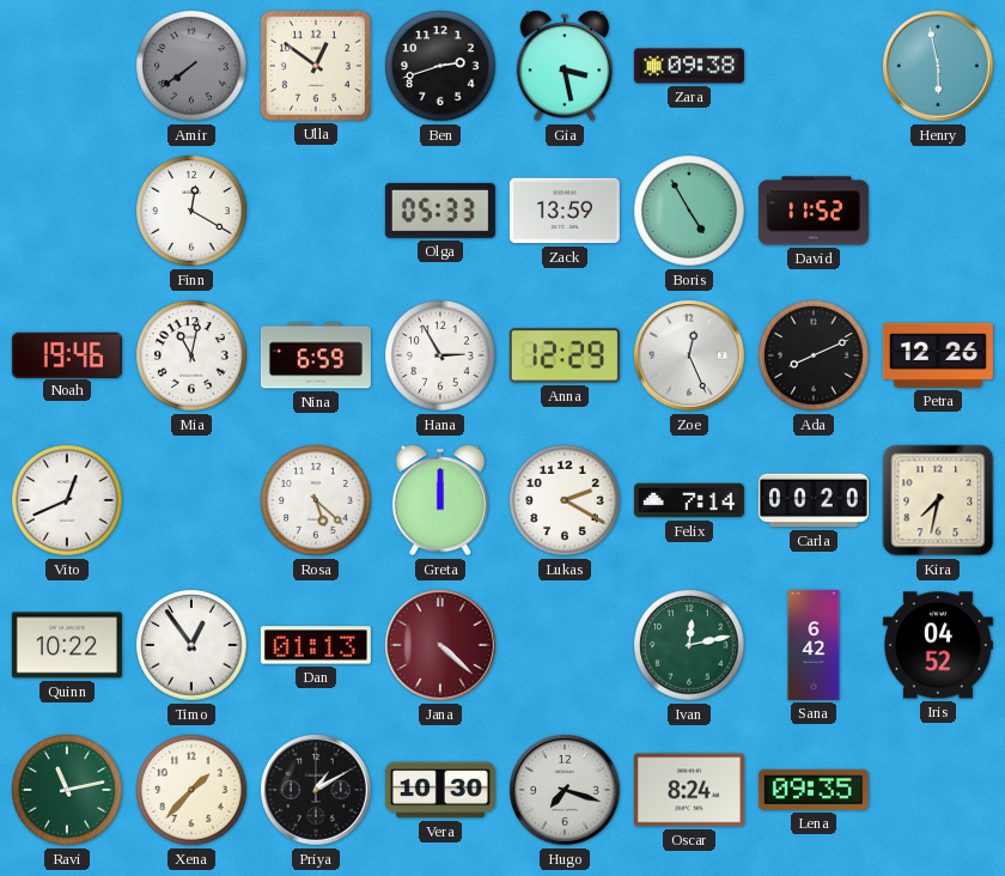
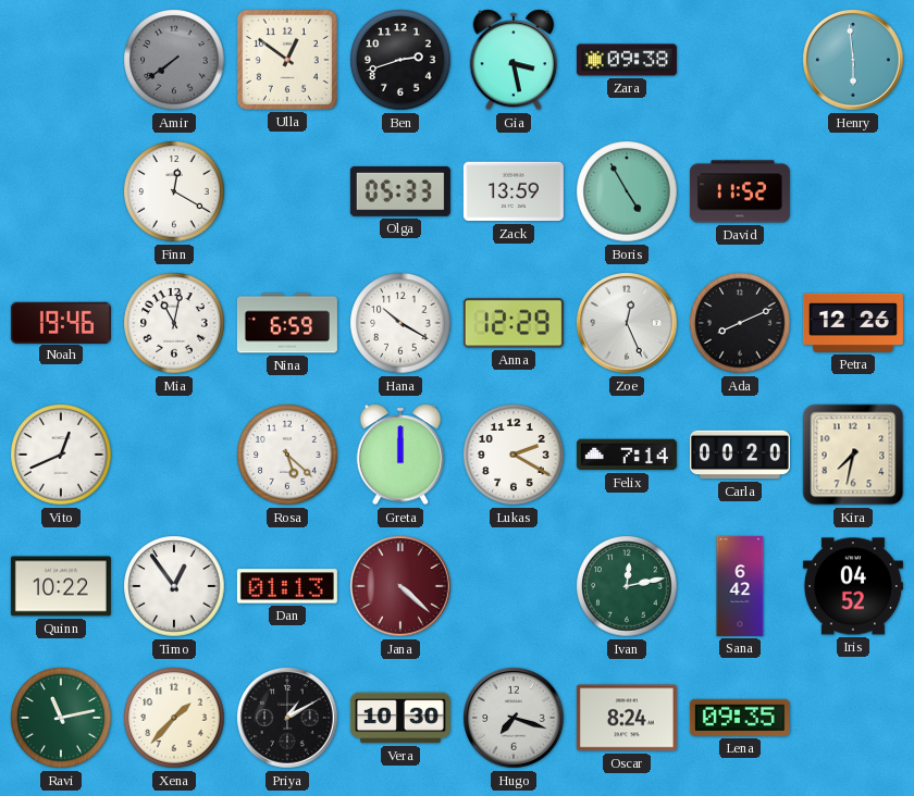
Henry: 5:58 -> 5:59
Hana: 2:55 -> 10:20
